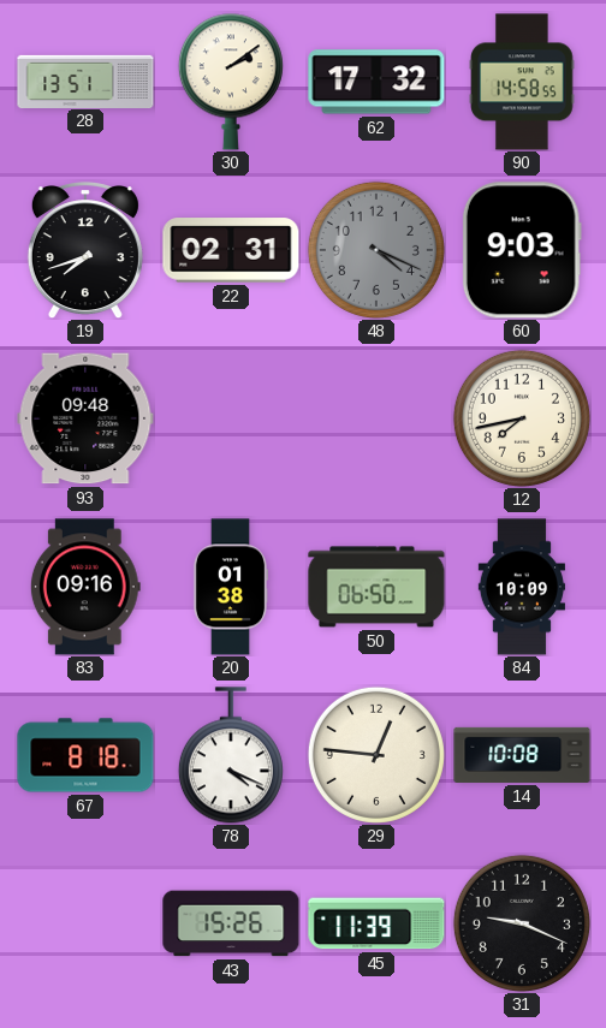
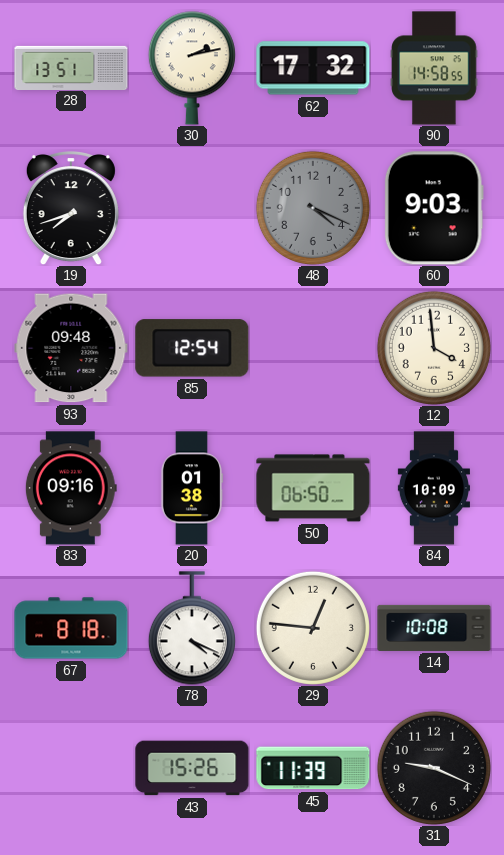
30: 2:09 -> 2:13
22: 02:31 -> none
85: none -> 12:54
12: 7:43 -> 3:59
